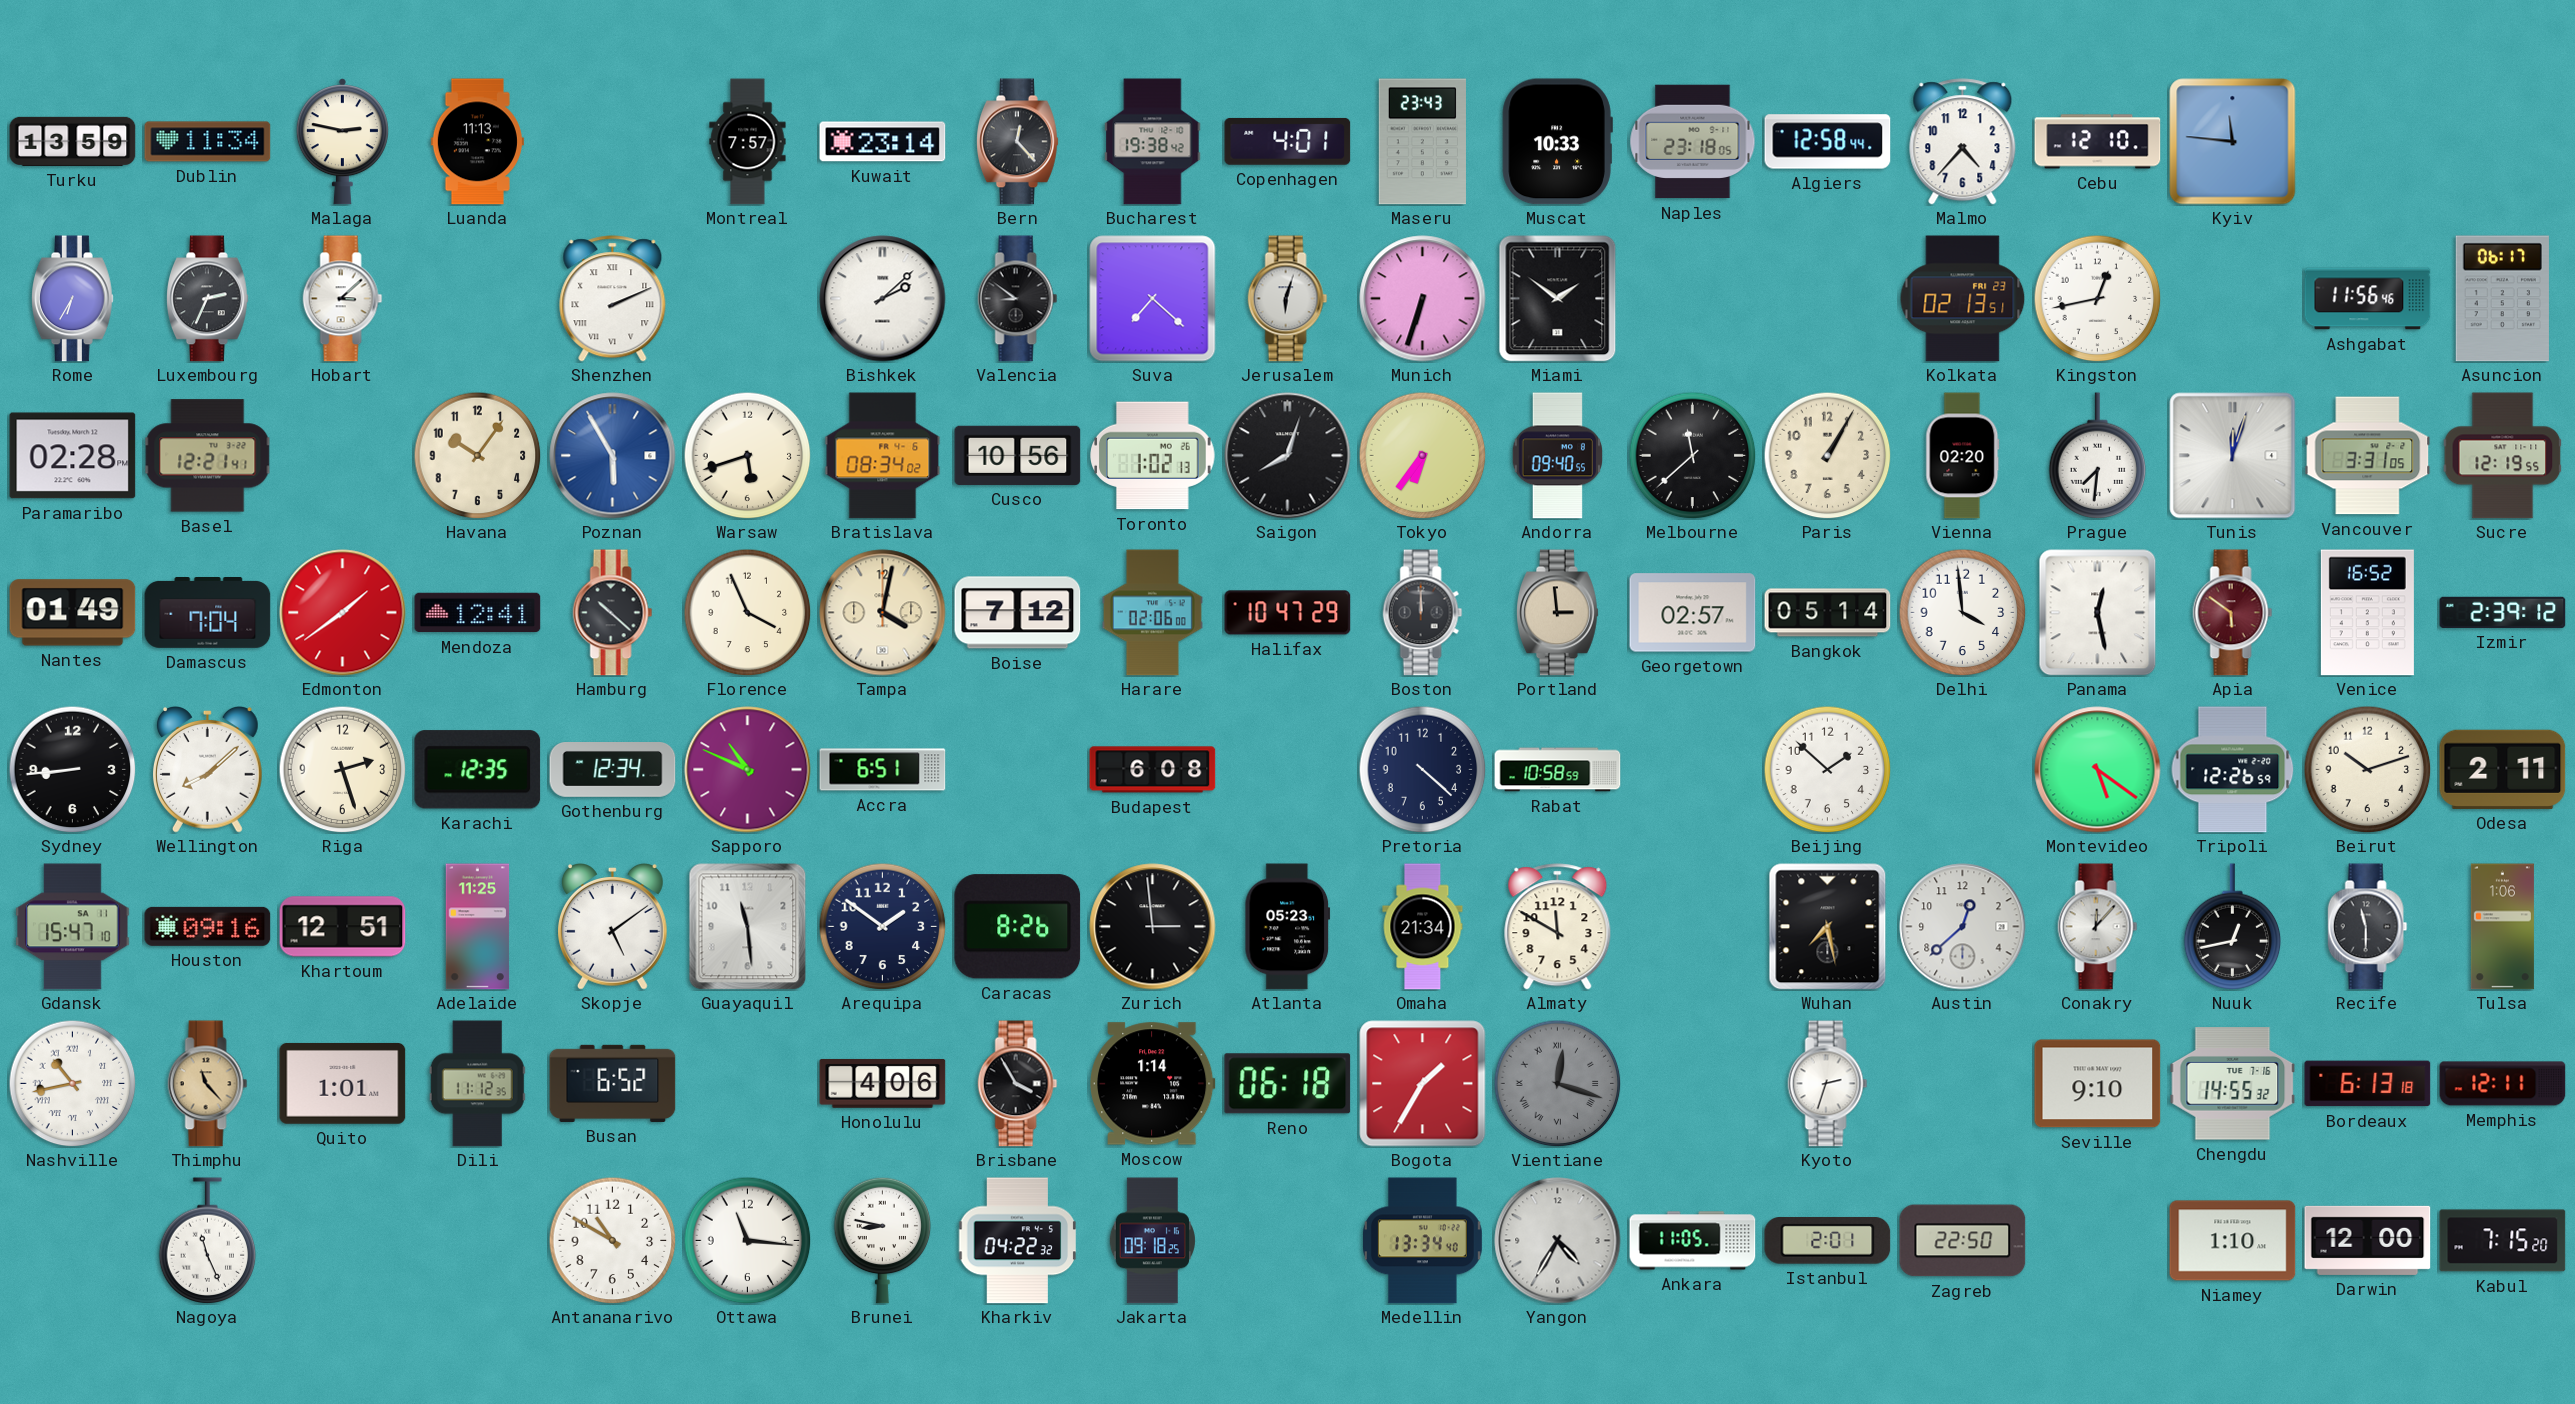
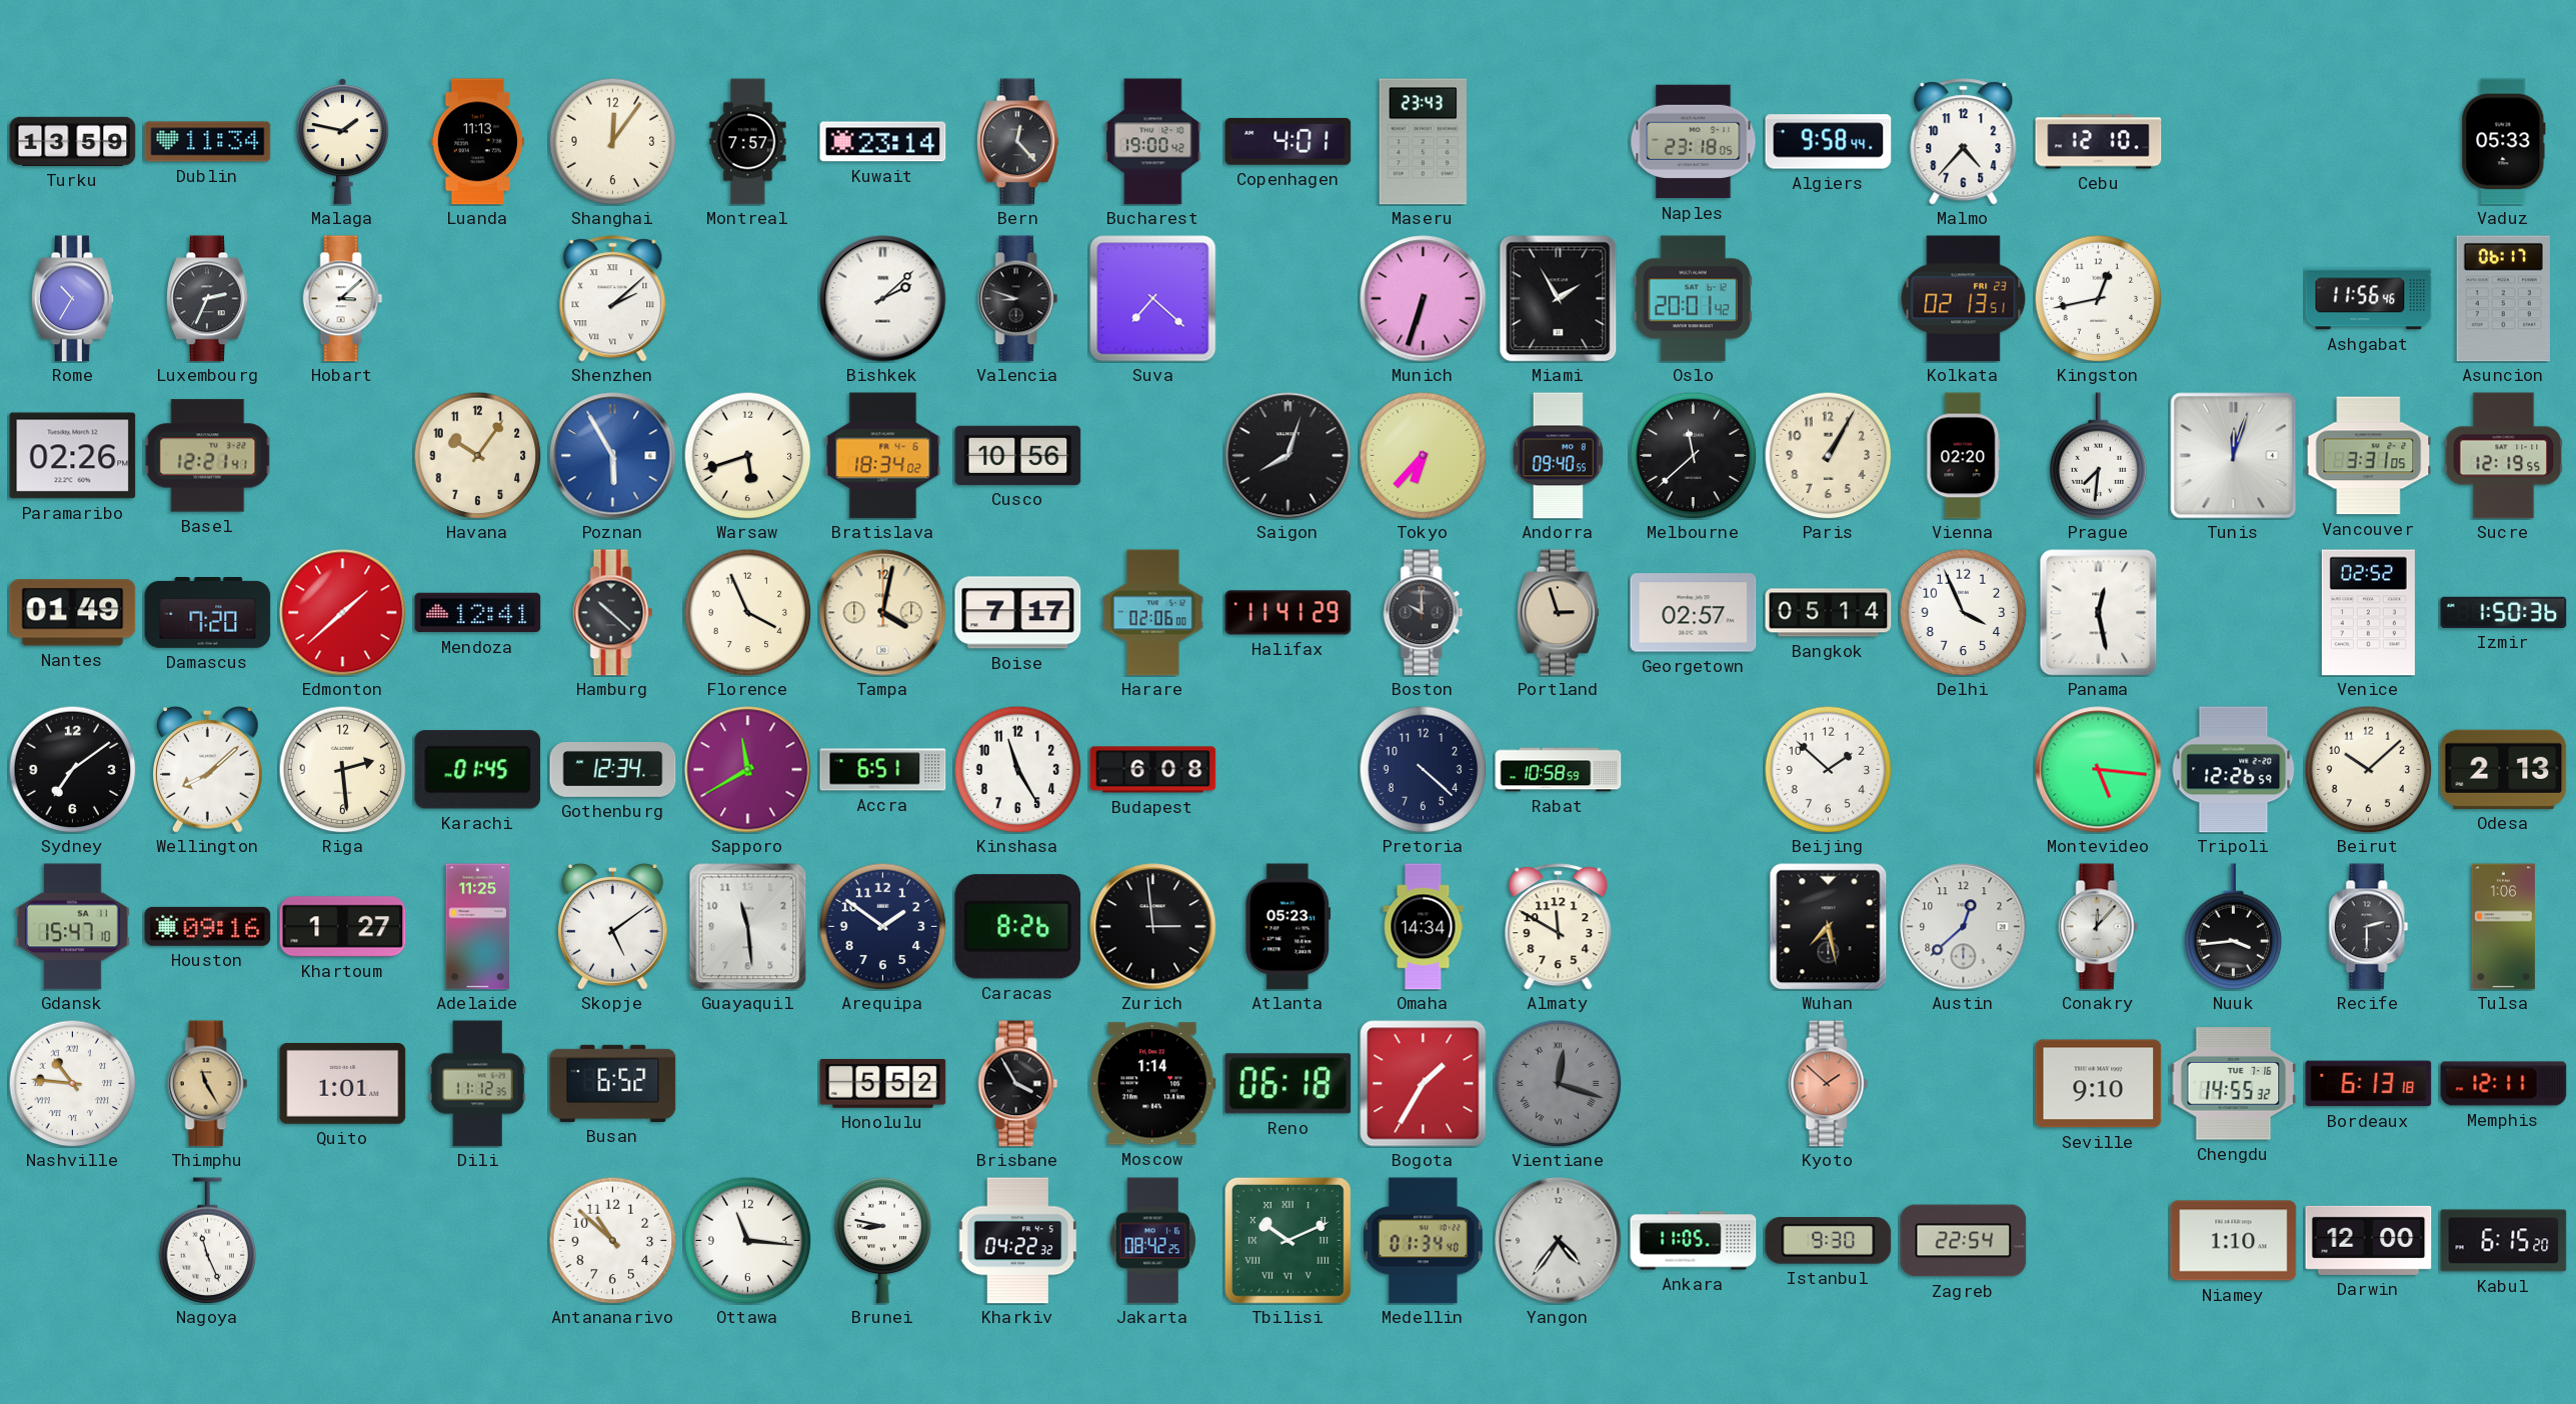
Malaga: 2:47 -> 1:47
Shanghai: none -> 12:06
Bucharest: 19:38 -> 19:00
Muscat: 10:33 -> none
Algiers: 12:58 -> 9:58
Kyiv: 11:46 -> none
Vaduz: none -> 05:33
Rome: 6:35 -> 10:35
Shenzhen: 2:11 -> 2:08
Valencia: 8:51 -> 8:48
Jerusalem: 6:03 -> none
Miami: 1:51 -> 1:55
Oslo: none -> 20:01
Paramaribo: 02:28 -> 02:26
Bratislava: 08:34 -> 18:34
Toronto: 1:02 -> none
Tokyo: 6:36 -> 6:37
Damascus: 7:04 -> 7:20
Edmonton: 1:39 -> 1:38
Boise: 7:12 -> 7:17
Halifax: 10:47 -> 11:41
Boston: 12:00 -> 10:00
Portland: 2:59 -> 2:57
Delhi: 3:59 -> 3:56
Apia: 5:51 -> none
Venice: 16:52 -> 02:52
Izmir: 2:39 -> 1:50
Sydney: 8:44 -> 7:09
Riga: 2:27 -> 2:29
Karachi: 12:35 -> 01:45
Sapporo: 10:49 -> 11:40
Kinshasa: none -> 11:25
Montevideo: 5:21 -> 5:16
Beirut: 10:12 -> 10:08
Odesa: 2:11 -> 2:13
Khartoum: 12:51 -> 1:27
Omaha: 21:34 -> 14:34
Nuuk: 12:43 -> 3:44
Recife: 11:30 -> 2:30
Nashville: 10:43 -> 10:46
Thimphu: 11:23 -> 11:25
Honolulu: 4:06 -> 5:52
Kyoto: 2:33 -> 1:52
Kyoto dial: white -> salmon
Antananarivo: 10:50 -> 10:52
Jakarta: 09:18 -> 08:42
Tbilisi: none -> 10:11
Medellin: 13:34 -> 01:34
Yangon: 4:35 -> 4:36
Istanbul: 2:01 -> 9:30
Zagreb: 22:50 -> 22:54
Kabul: 7:15 -> 6:15
